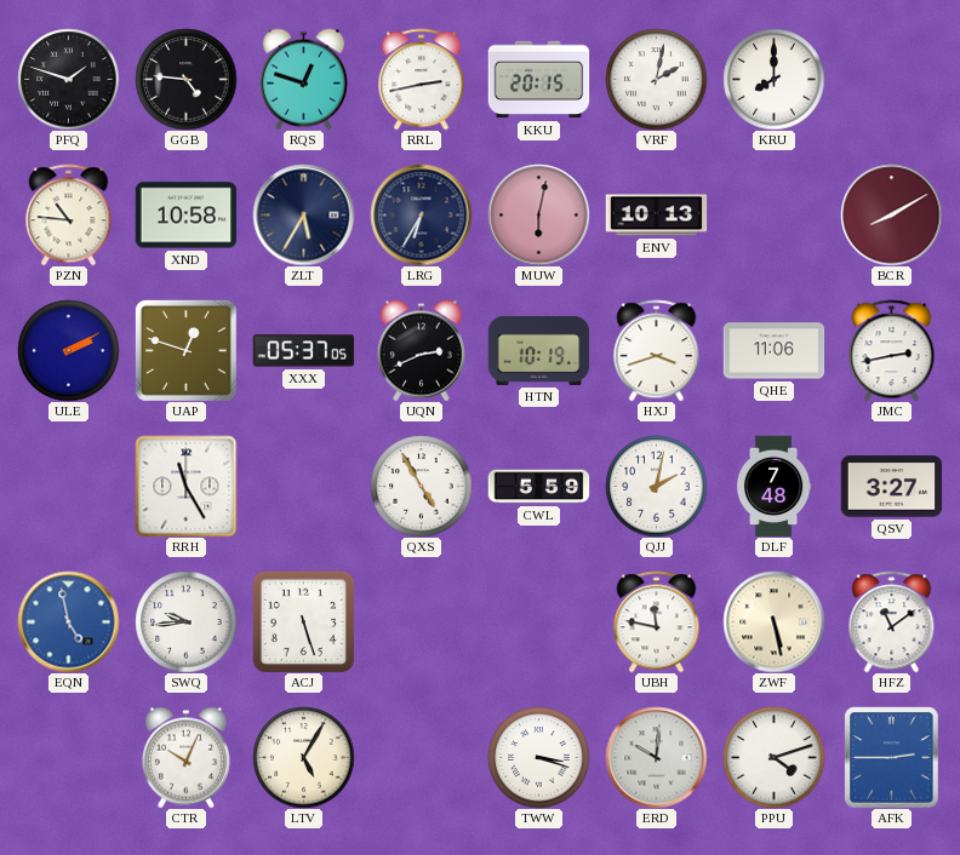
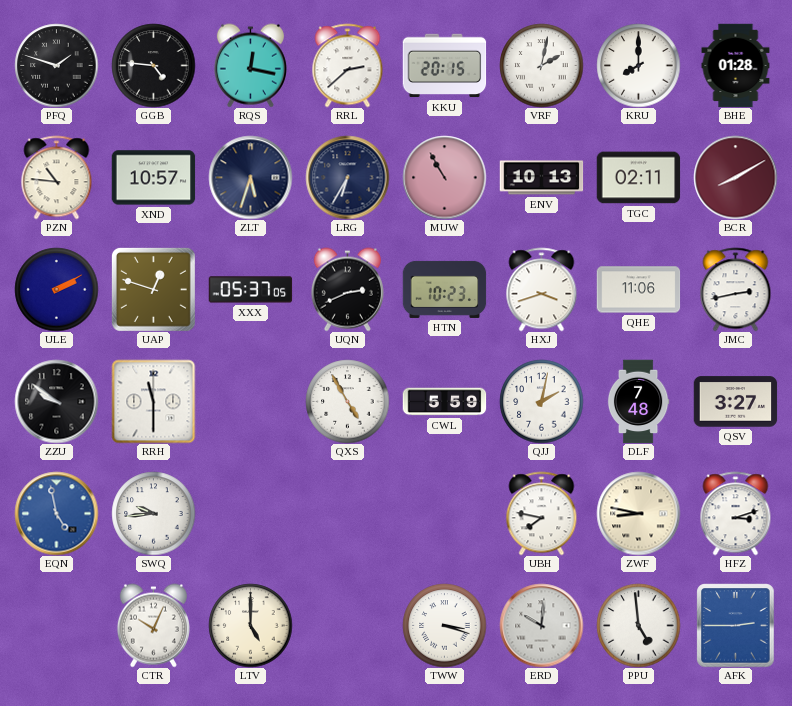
RQS: 12:48 -> 12:17
RRL: 2:43 -> 2:38
BHE: none -> 01:28
XND: 10:58 -> 10:57
ZLT: 5:35 -> 5:33
MUW: 6:02 -> 10:55
TGC: none -> 02:11
HTN: 10:19 -> 10:23
ZZU: none -> 9:51
RRH: 11:25 -> 11:30
ACJ: 5:27 -> none
UBH: 11:47 -> 7:47
ZWF: 5:28 -> 8:47
HFZ: 11:09 -> 3:12
LTV: 5:05 -> 5:00
PPU: 4:12 -> 4:59
